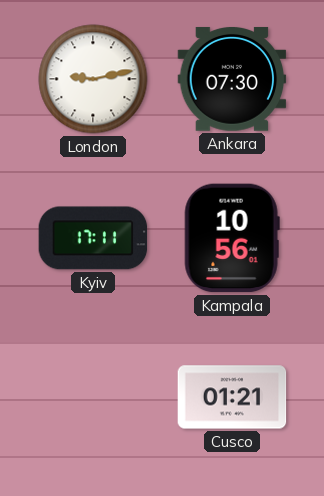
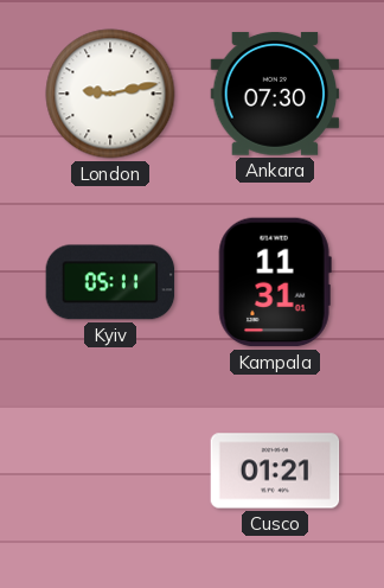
Kyiv: 17:11 -> 05:11
Kampala: 10:56 -> 11:31
